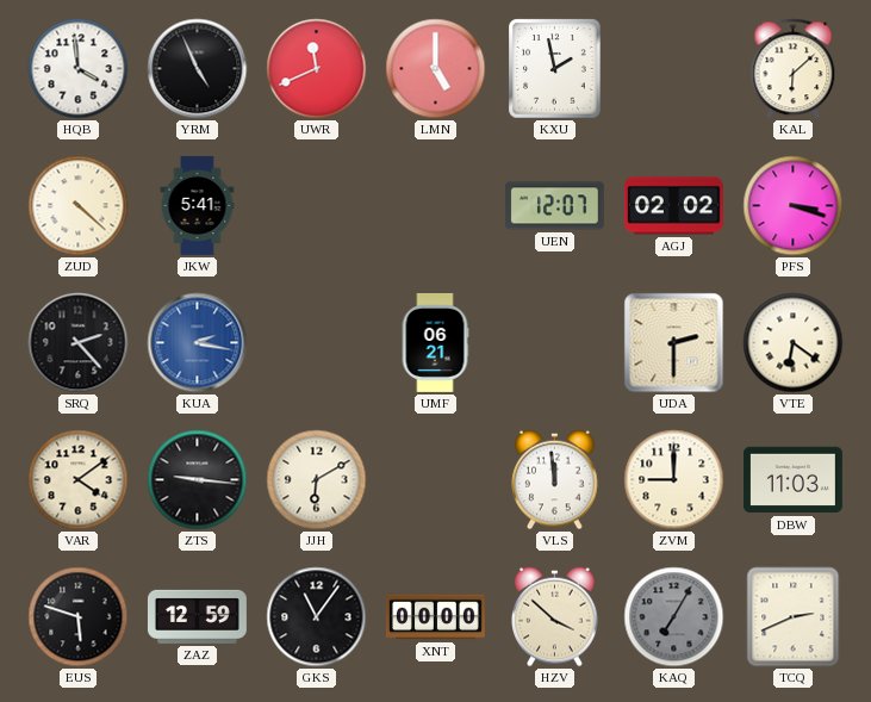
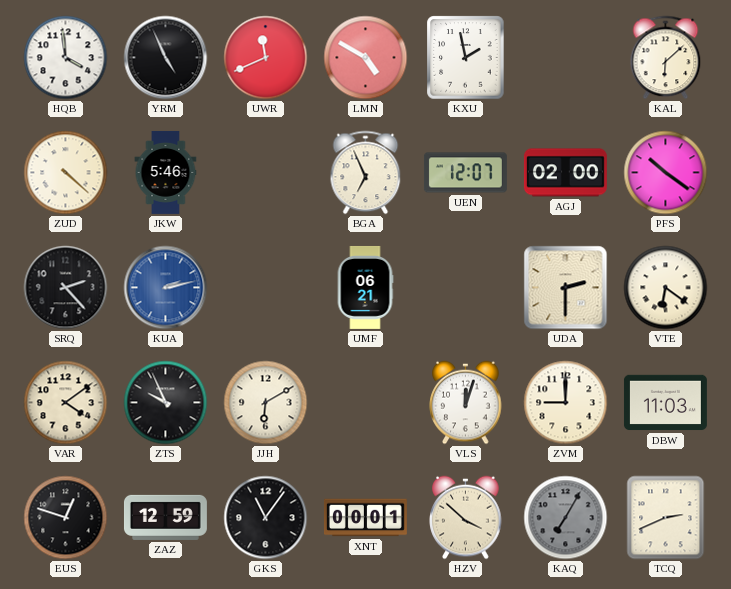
LMN: 5:00 -> 4:50
JKW: 5:41 -> 5:46
BGA: none -> 6:56
AGJ: 02:02 -> 02:00
PFS: 3:18 -> 10:21
KUA: 2:17 -> 2:13
ZTS: 9:16 -> 9:56
VLS: 11:59 -> 12:03
EUS: 5:48 -> 12:48
XNT: 00:00 -> 00:01
